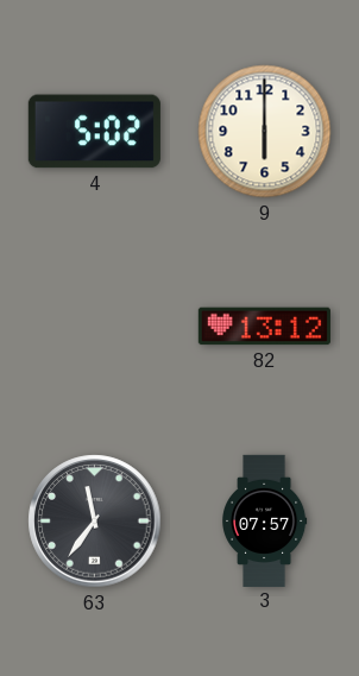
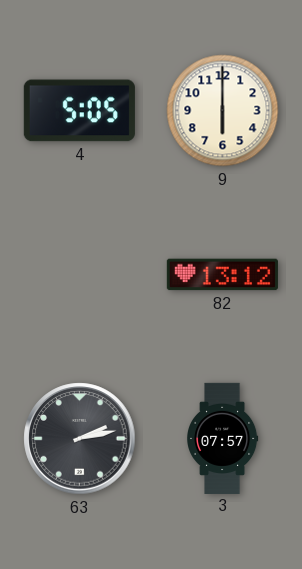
4: 5:02 -> 5:05
63: 11:36 -> 2:13
